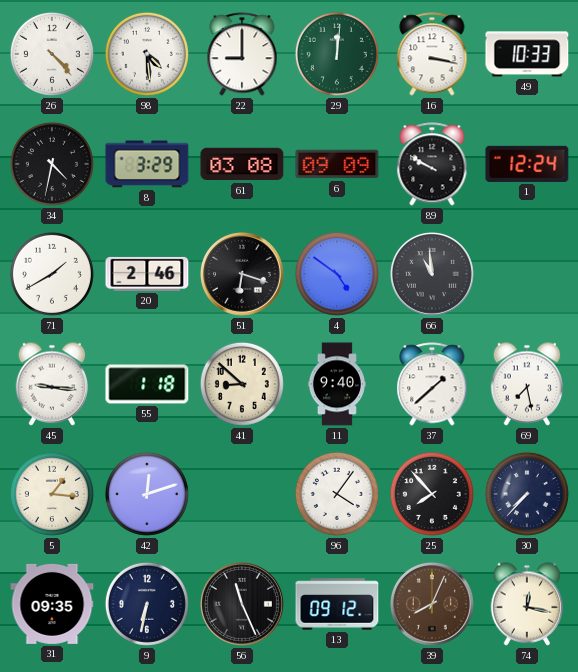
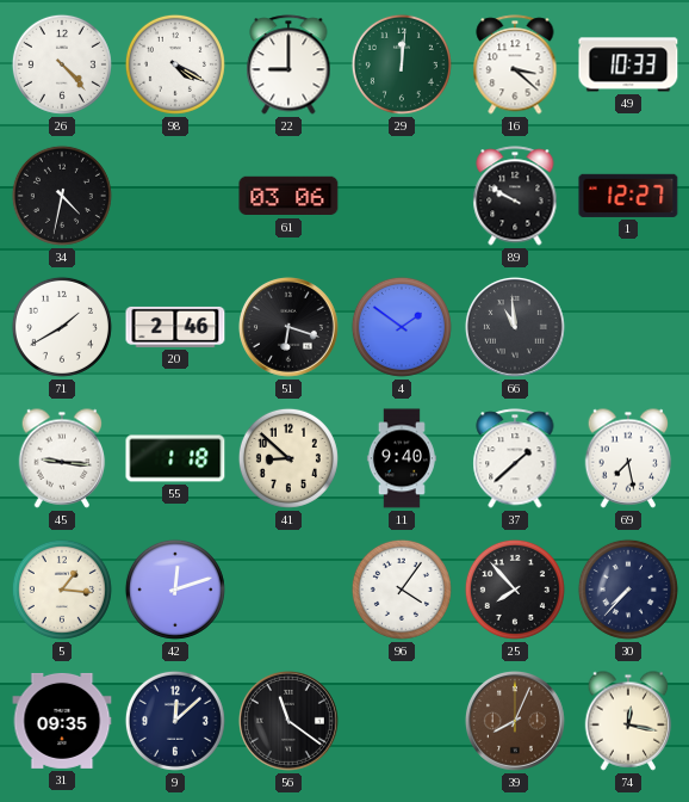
98: 4:29 -> 4:20
16: 3:17 -> 3:22
8: 3:29 -> none
61: 03:08 -> 03:06
6: 09:09 -> none
1: 12:24 -> 12:27
4: 4:51 -> 1:51
9: 6:32 -> 12:08
56: 11:26 -> 11:21
13: 09:12 -> none
